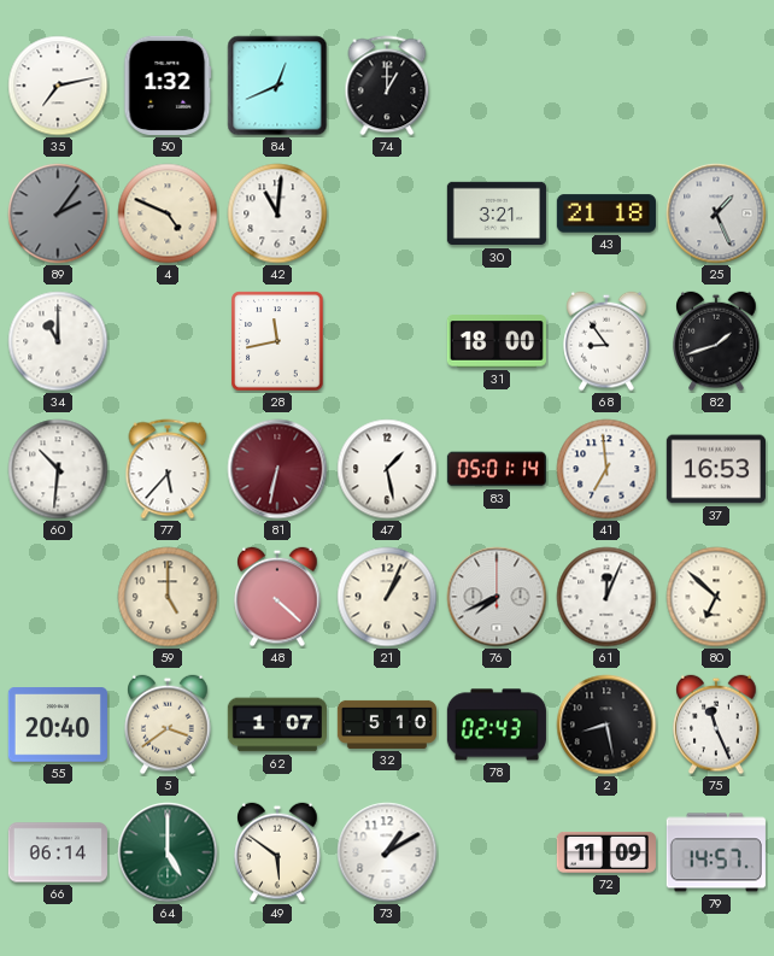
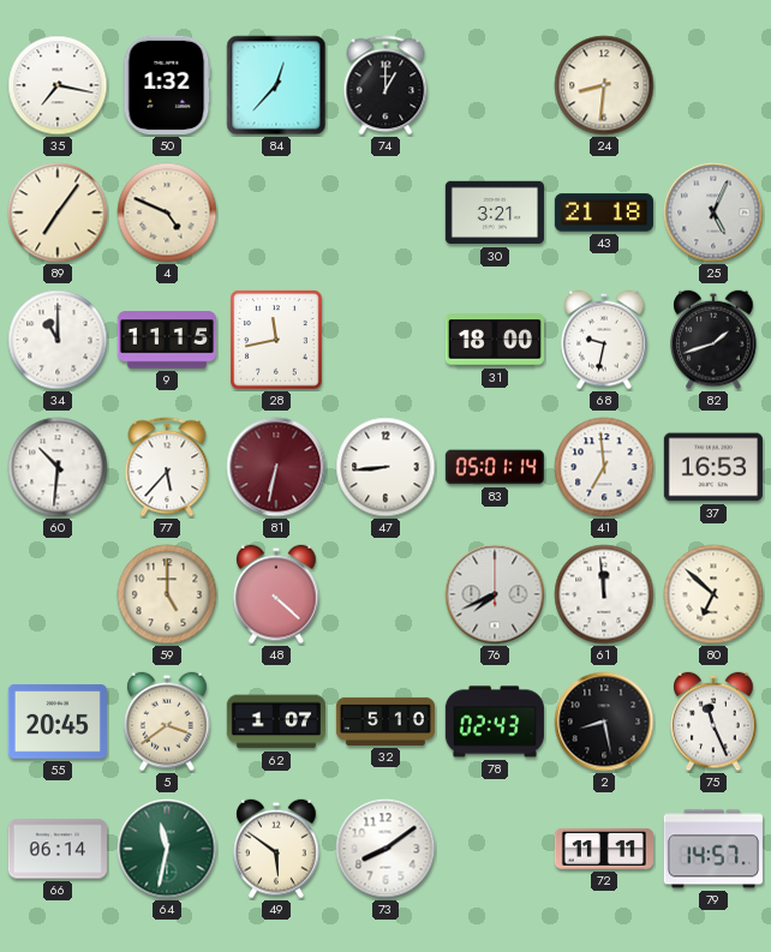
35: 7:13 -> 7:17
84: 12:41 -> 12:37
24: none -> 8:31
89: 2:06 -> 7:06
89 dial: grey -> cream
42: 11:01 -> none
25: 1:26 -> 5:04
9: none -> 11:15
68: 8:54 -> 9:32
47: 1:28 -> 8:44
21: 1:04 -> none
61: 12:04 -> 11:59
55: 20:40 -> 20:45
64: 5:00 -> 11:32
73: 1:10 -> 8:09
72: 11:09 -> 11:11
